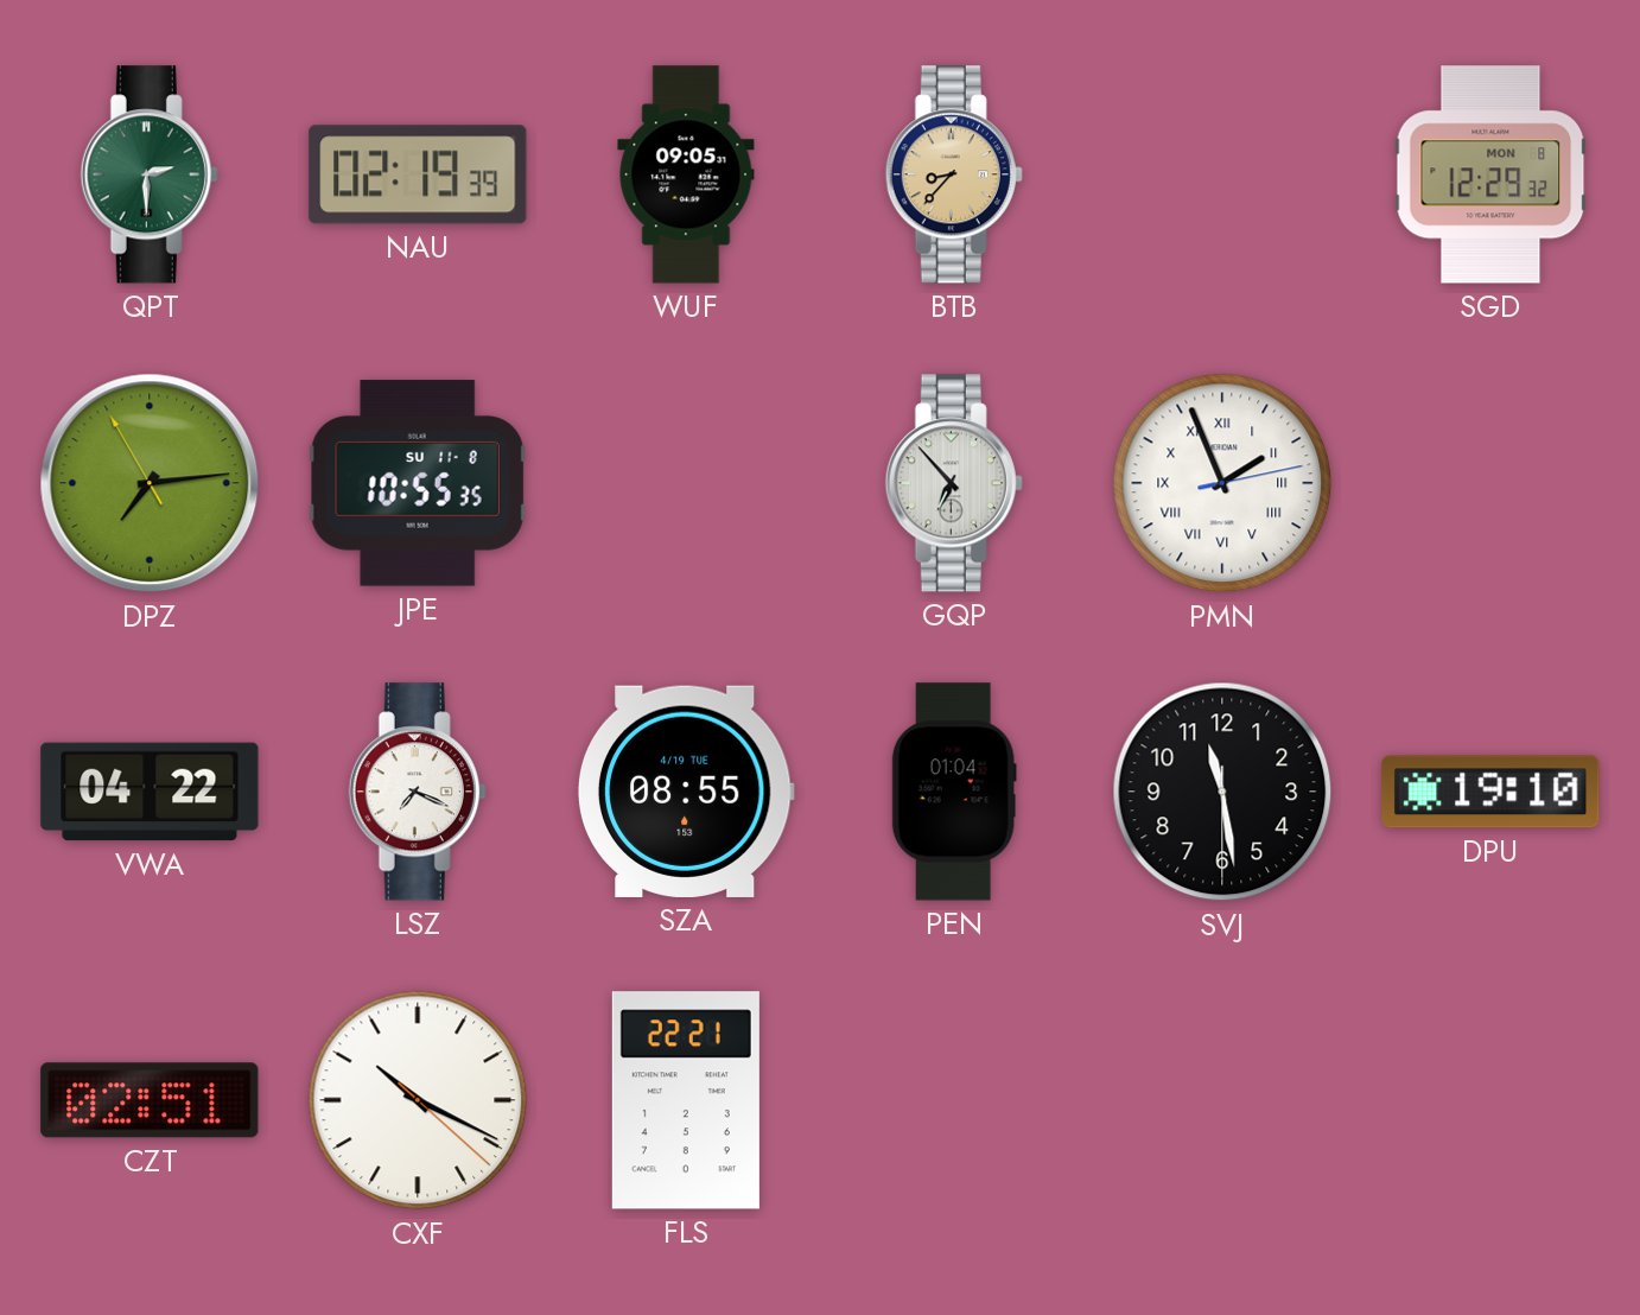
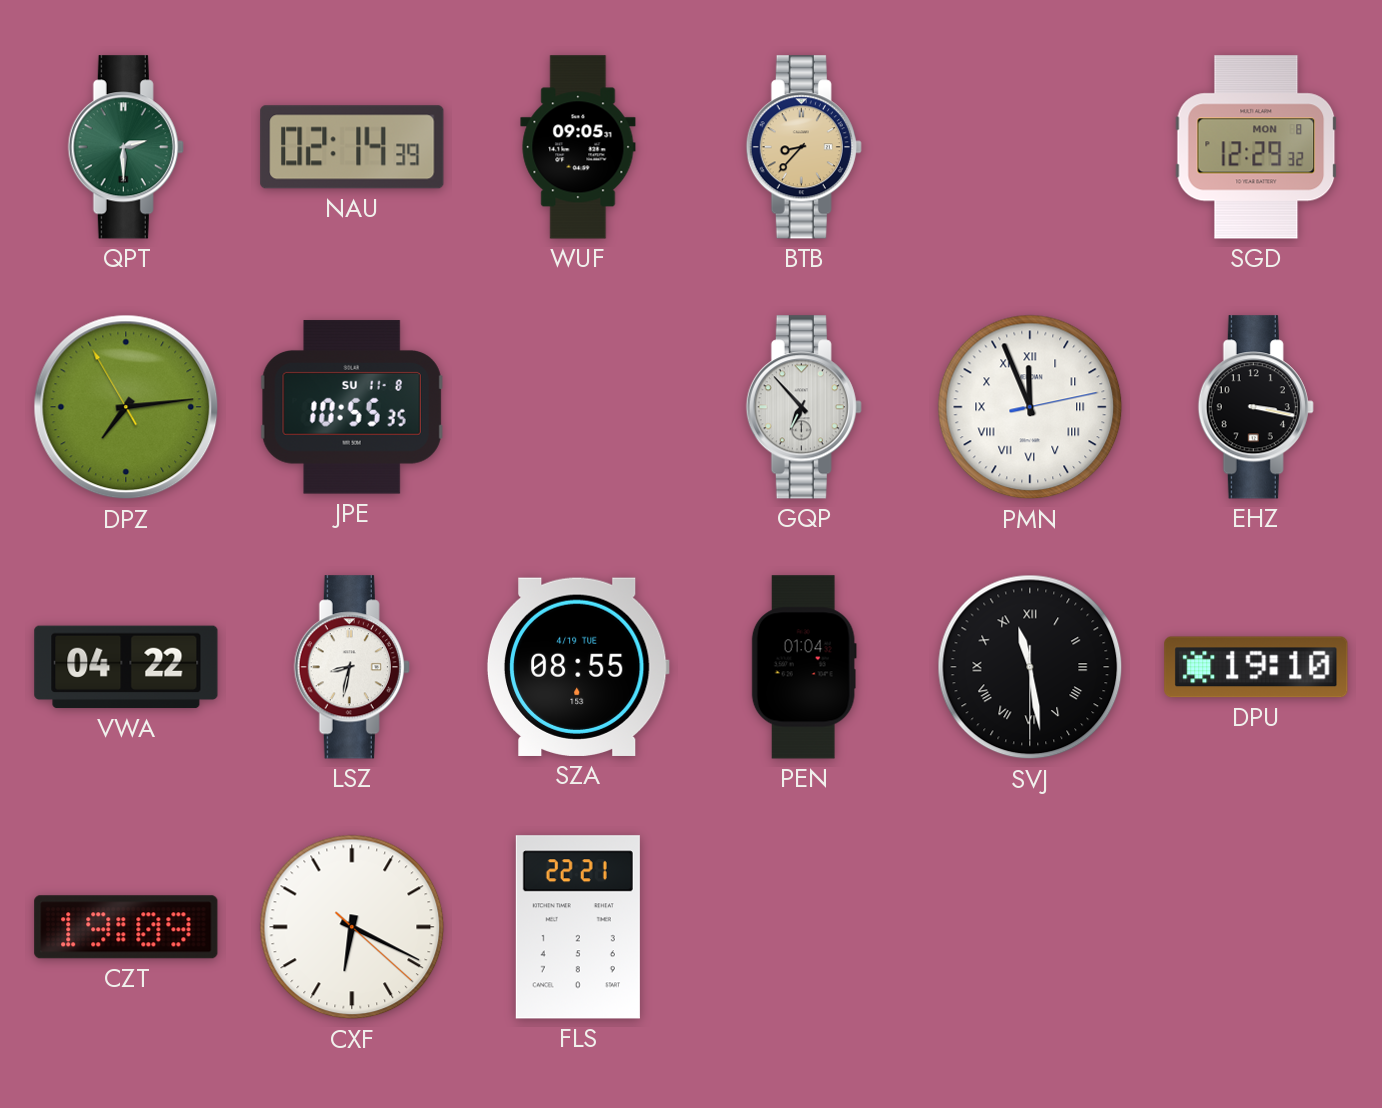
NAU: 02:19 -> 02:14
PMN: 1:56 -> 11:56
EHZ: none -> 3:17
LSZ: 7:19 -> 8:32
SVJ numerals: Arabic -> Roman
CZT: 02:51 -> 19:09
CXF: 10:19 -> 6:19
